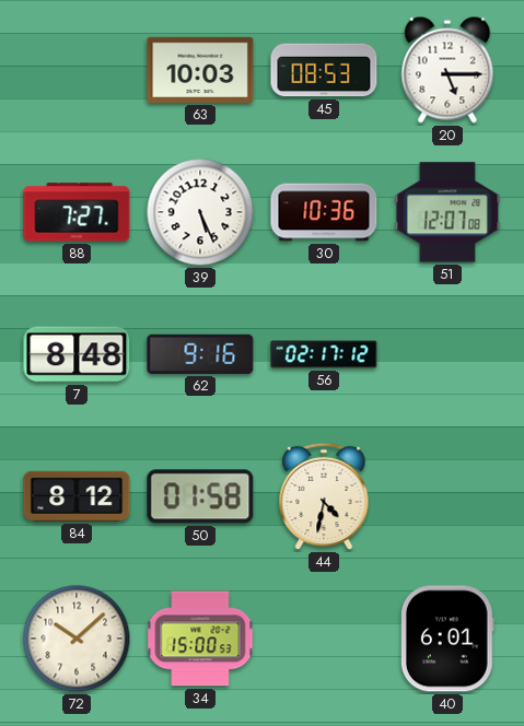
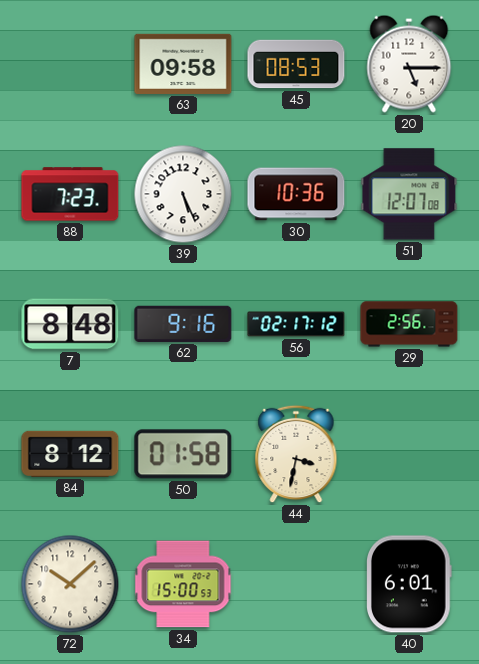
63: 10:03 -> 09:58
88: 7:27 -> 7:23
29: none -> 2:56
44: 4:32 -> 3:32
